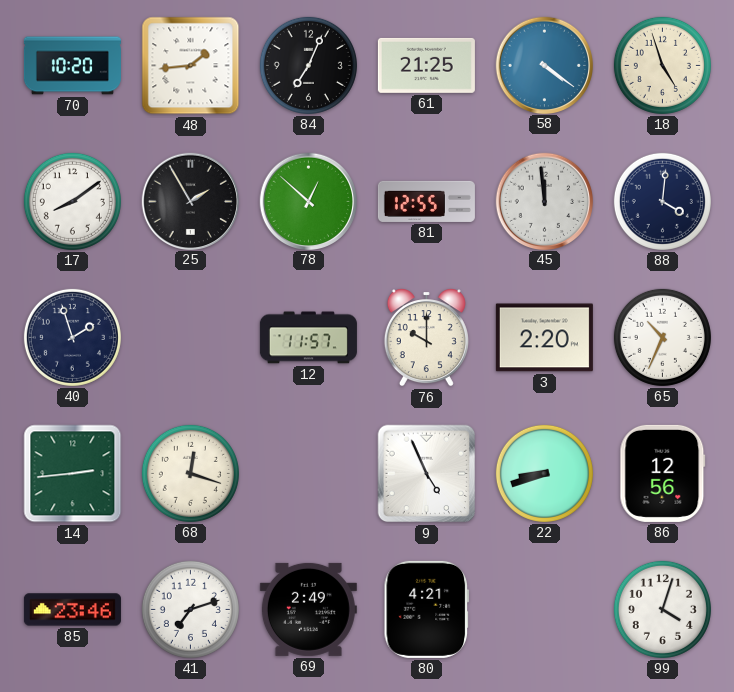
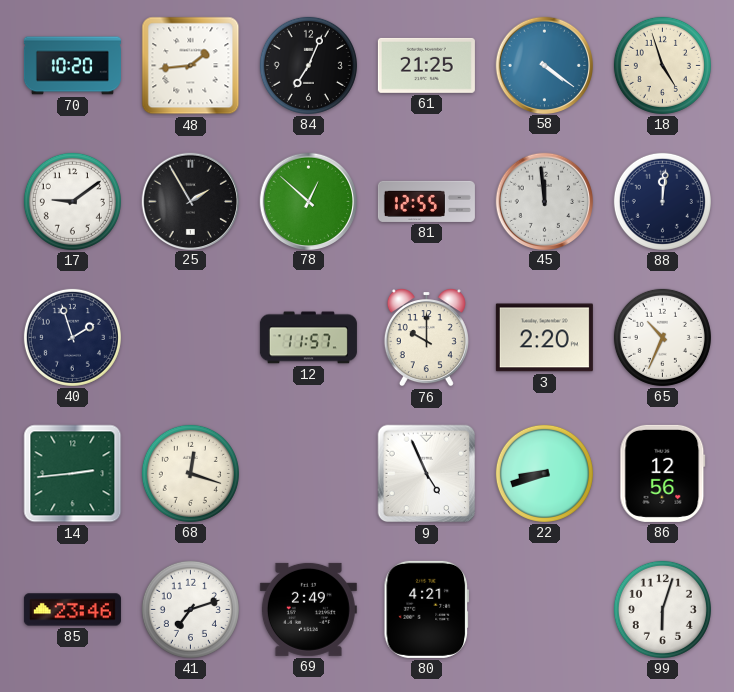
17: 8:09 -> 9:09
88: 4:01 -> 12:01
99: 4:03 -> 6:03
